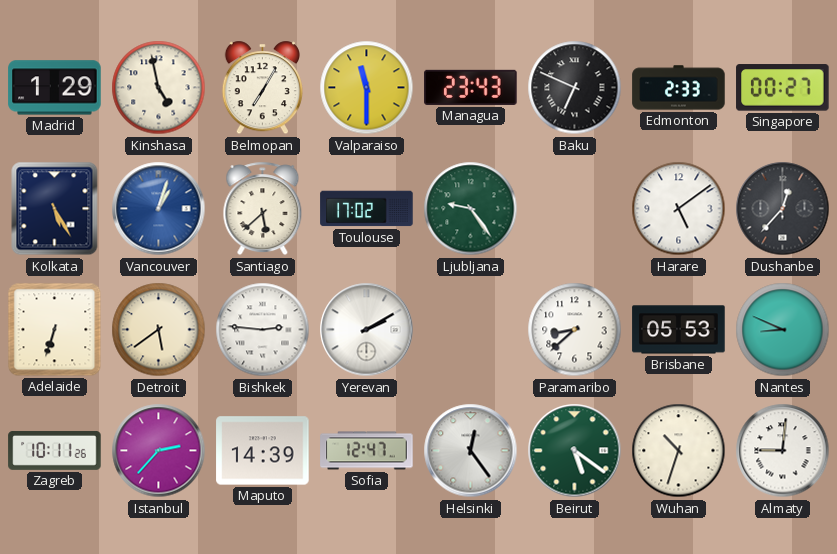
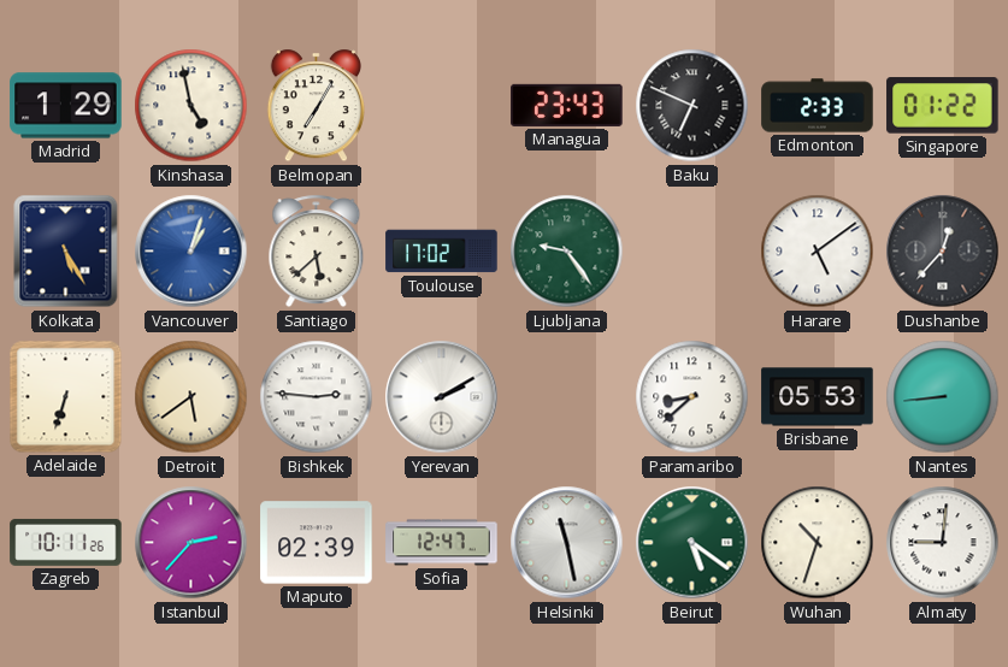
Valparaiso: 11:30 -> none
Singapore: 00:27 -> 01:22
Nantes: 8:49 -> 8:44
Maputo: 14:39 -> 02:39
Helsinki: 12:24 -> 11:28
